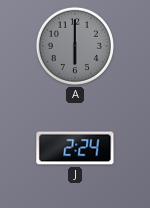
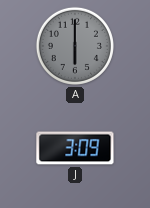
J: 2:24 -> 3:09
